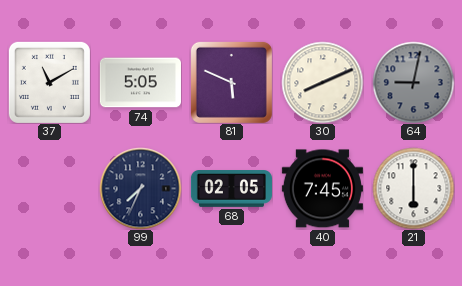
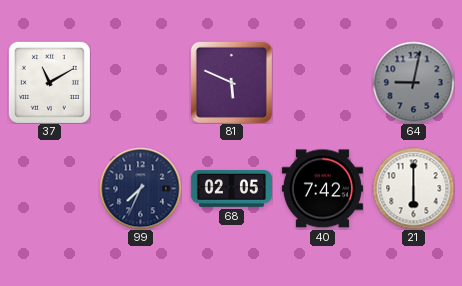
74: 5:05 -> none
30: 8:11 -> none
40: 7:45 -> 7:42
